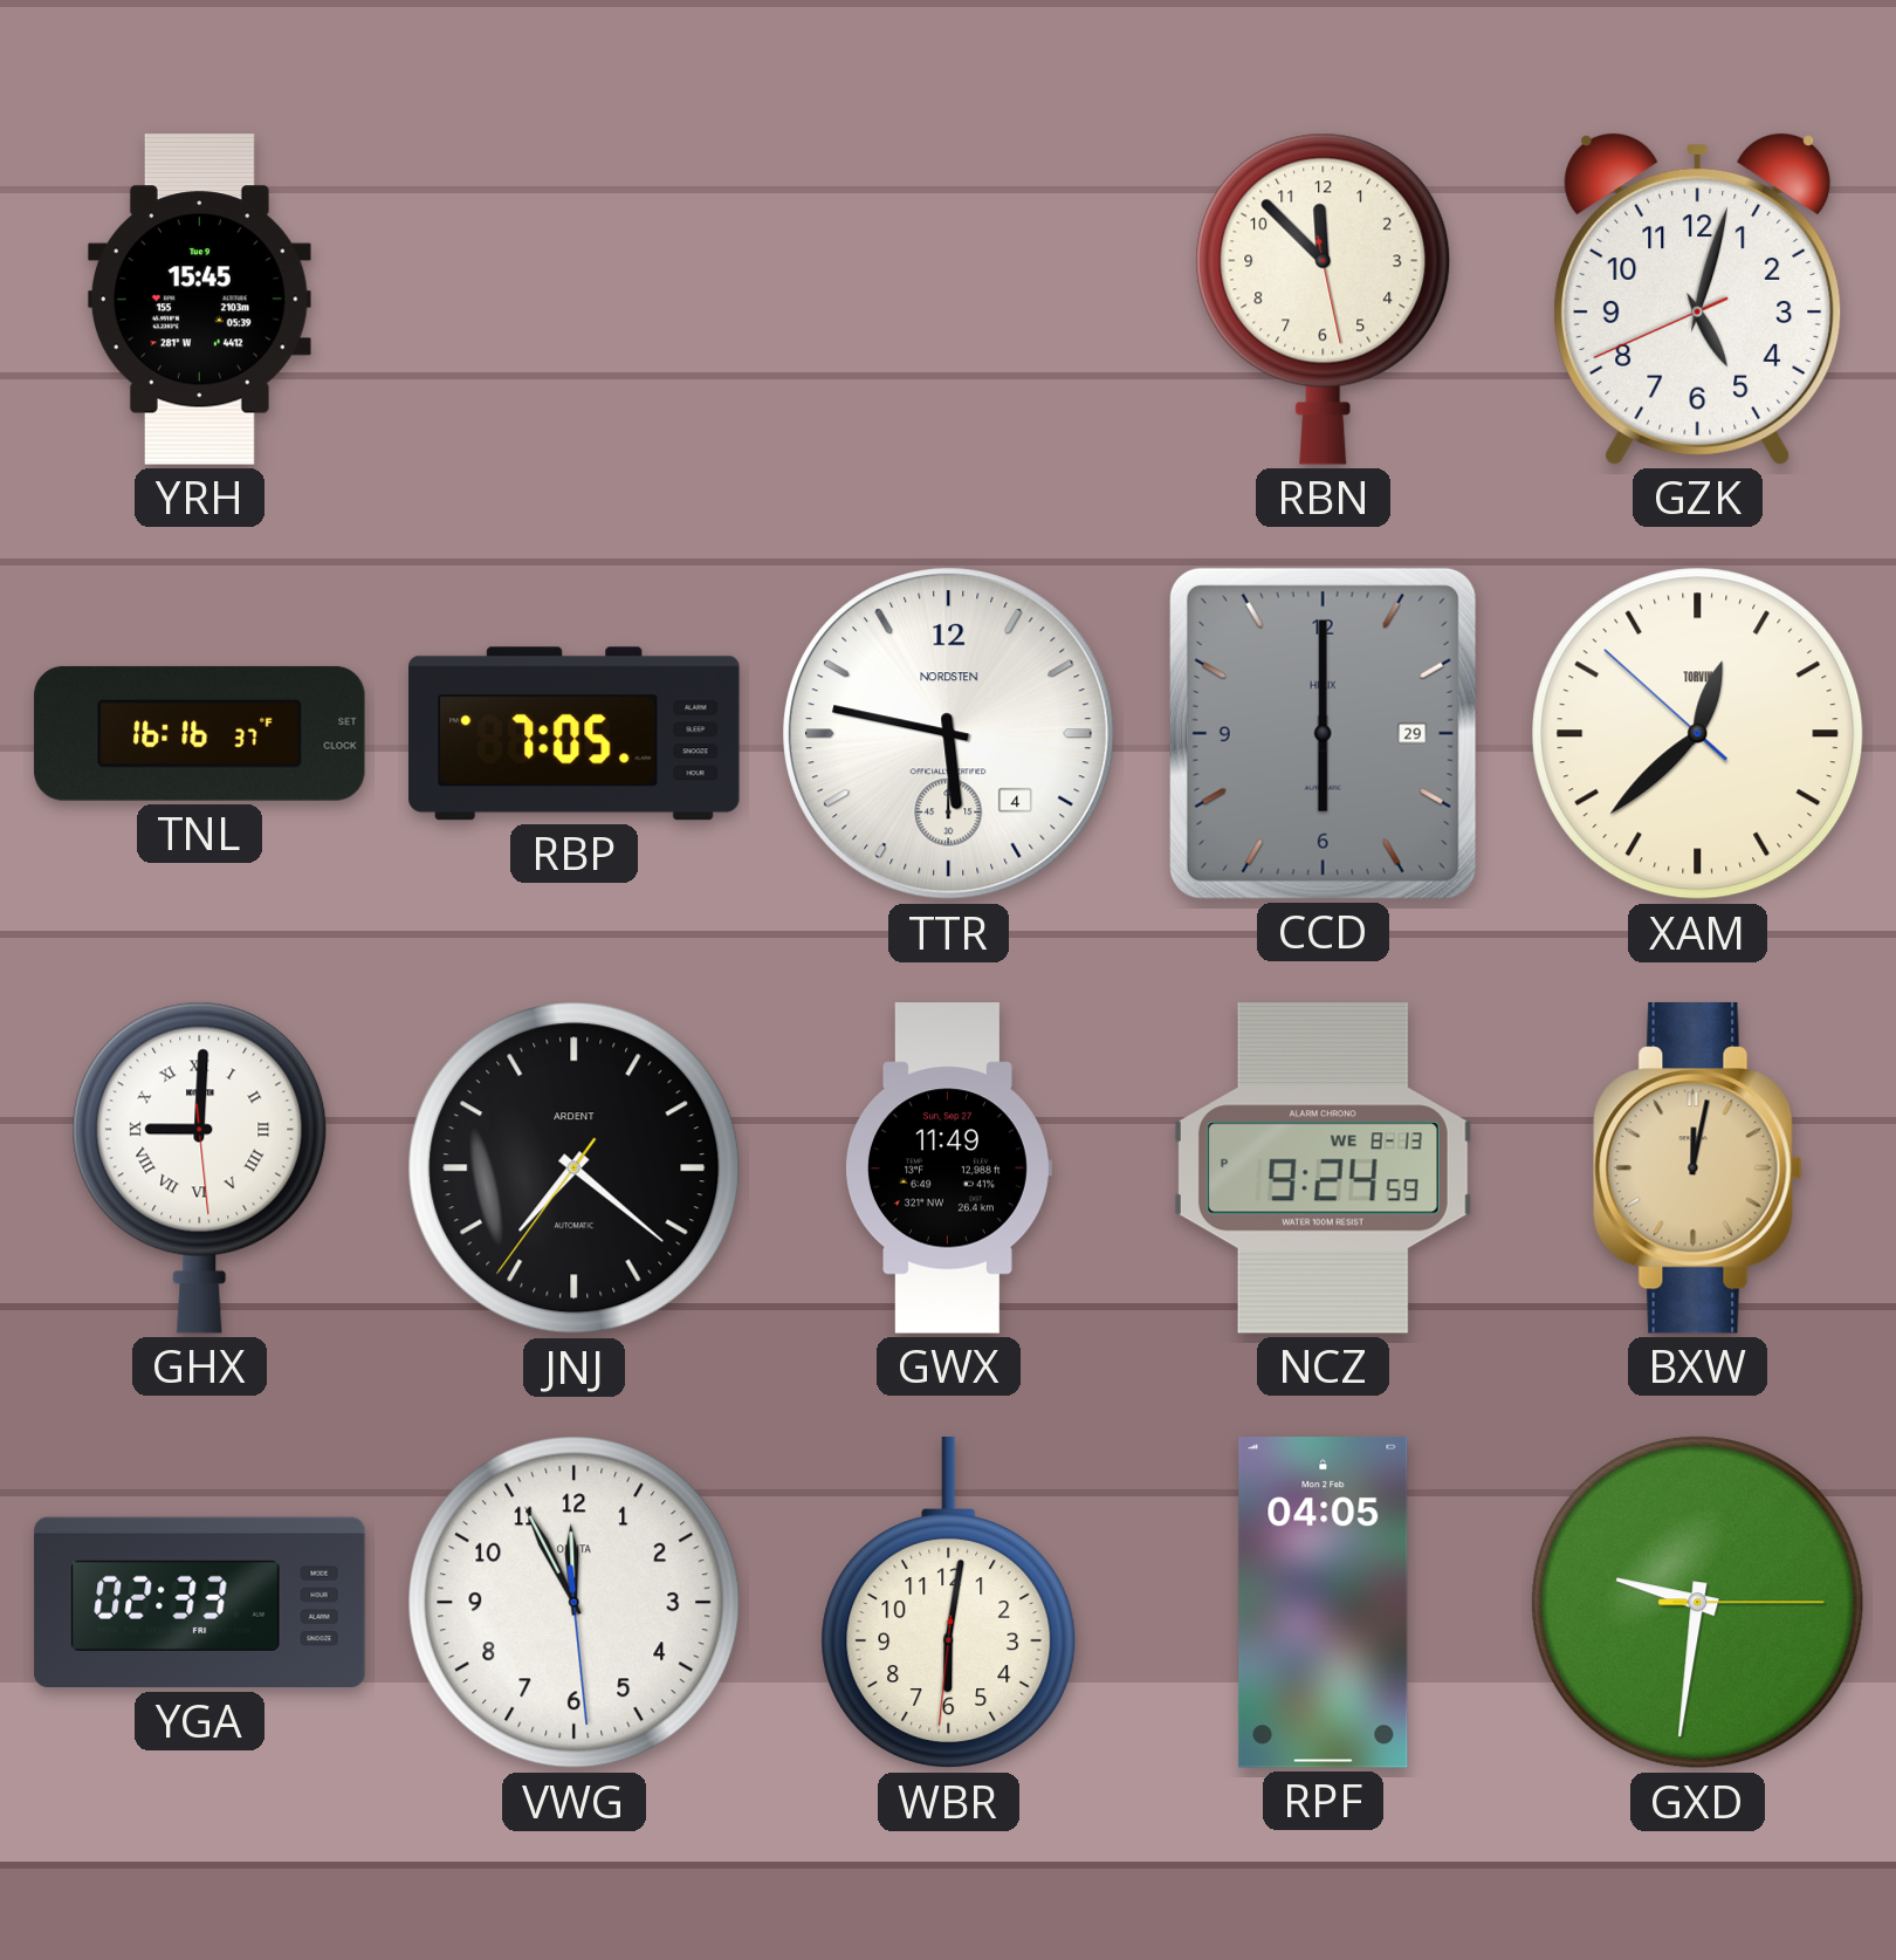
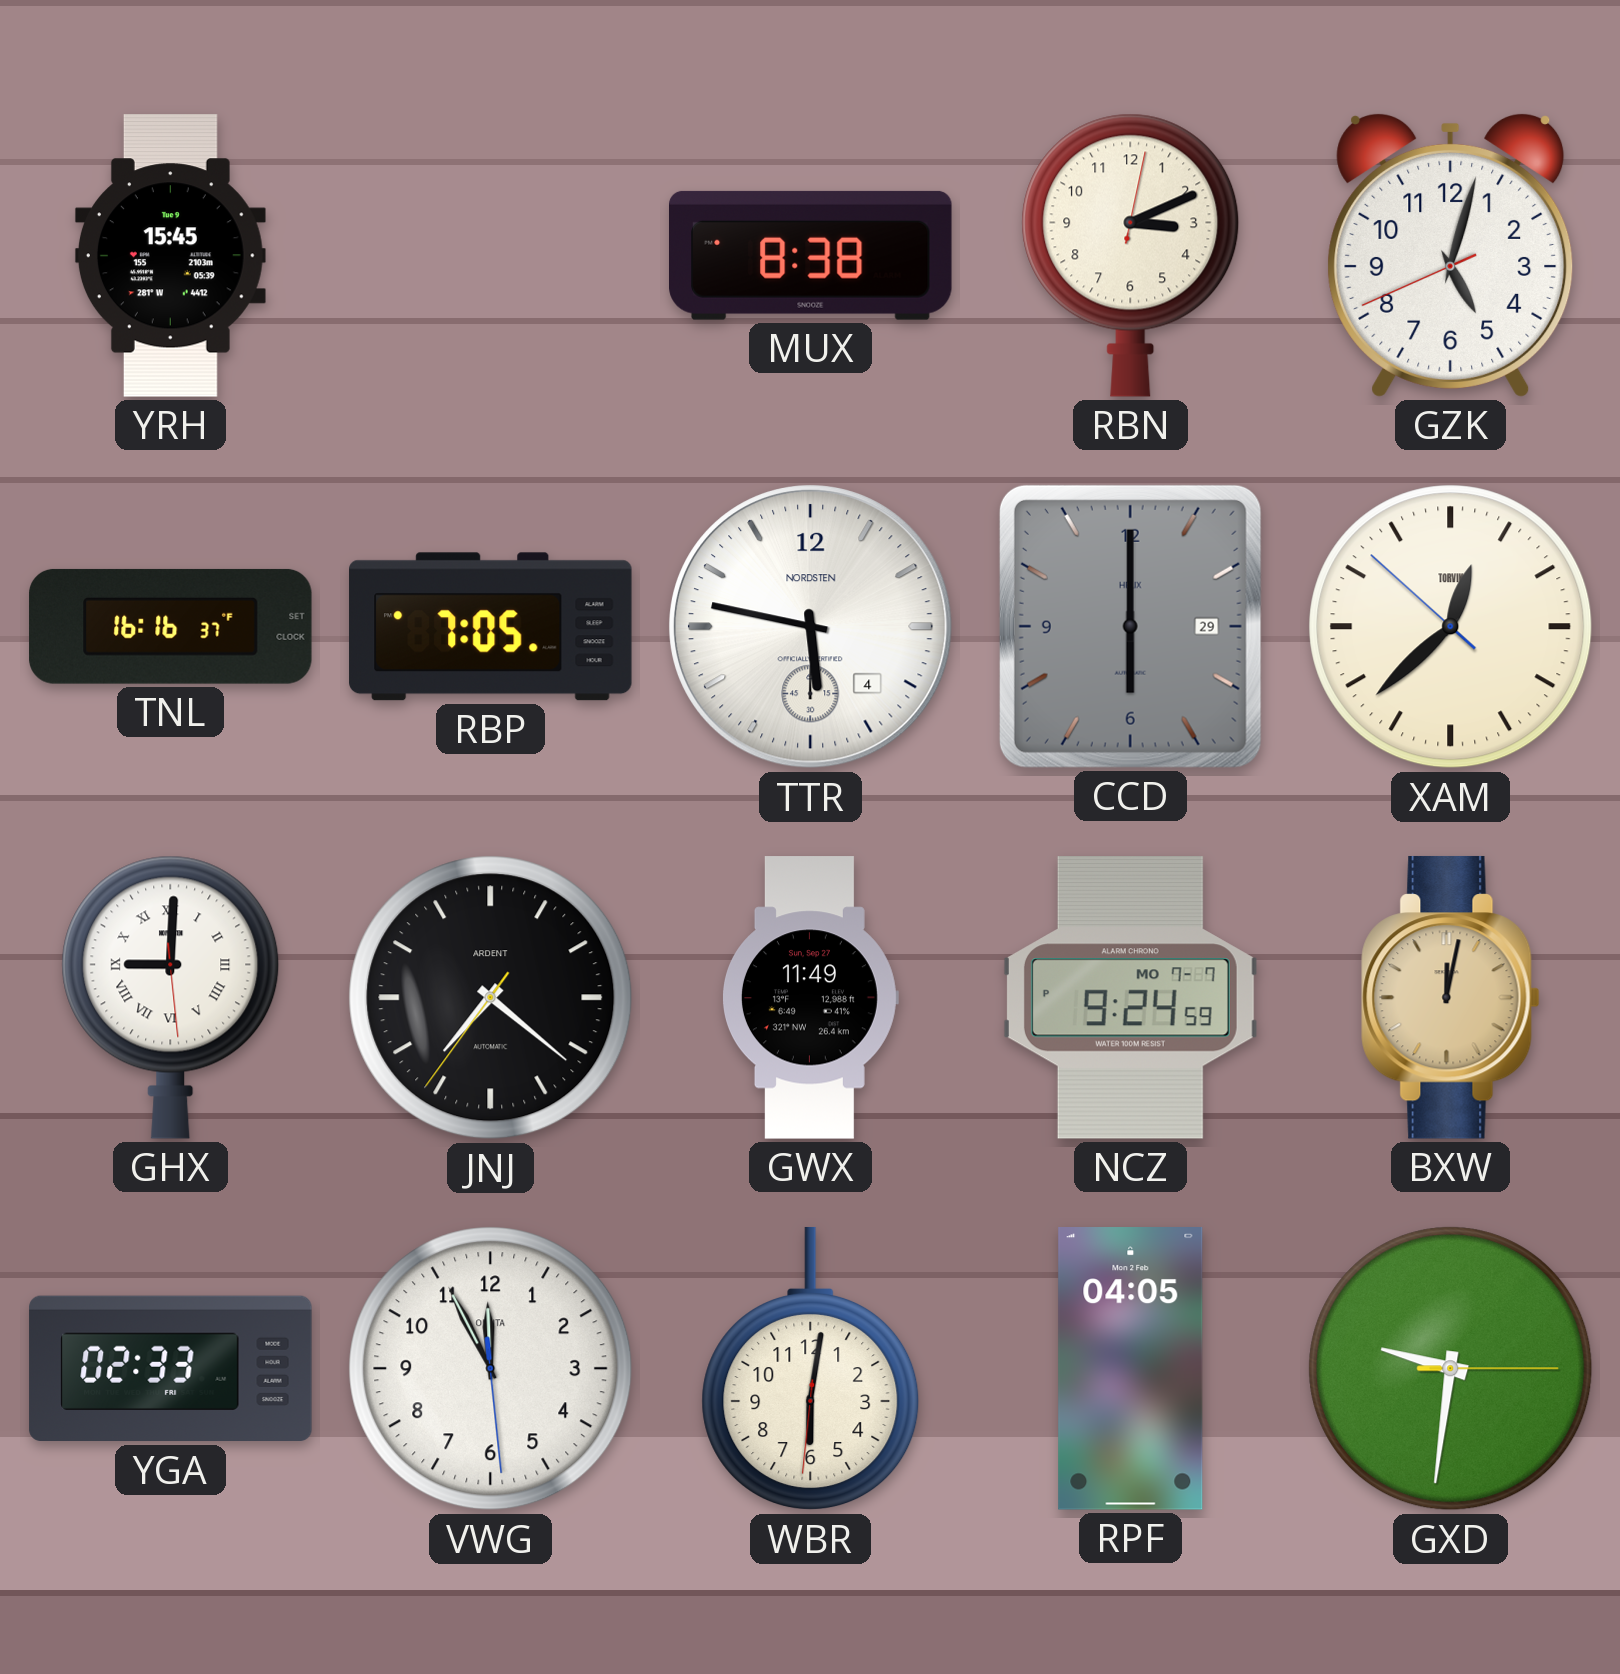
MUX: none -> 8:38
RBN: 11:52 -> 3:11
NCZ date: WE 8-13 -> MO 7-7
